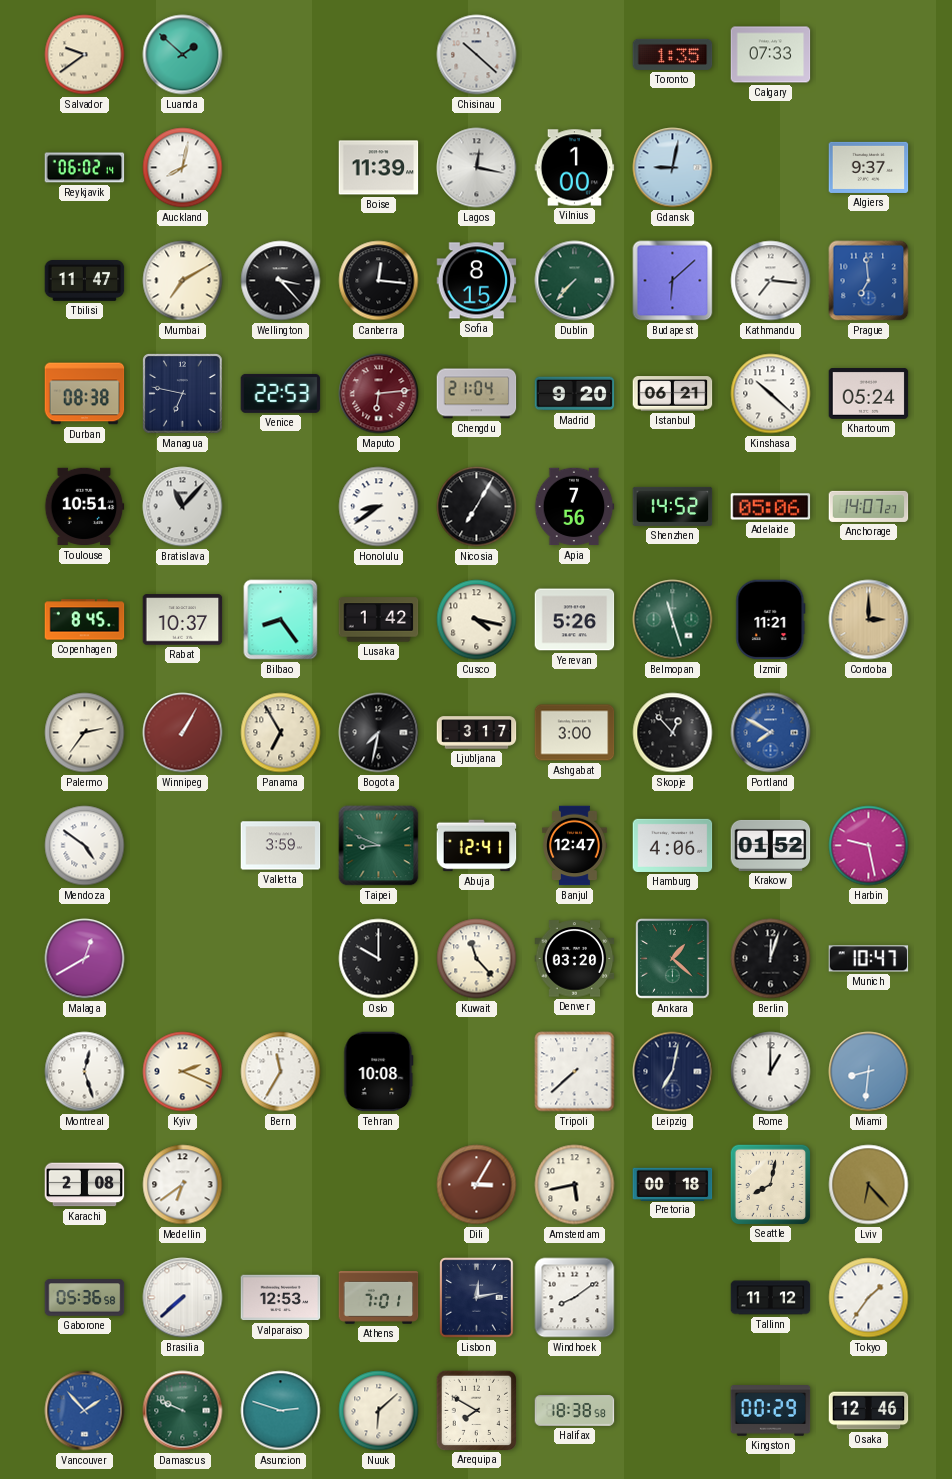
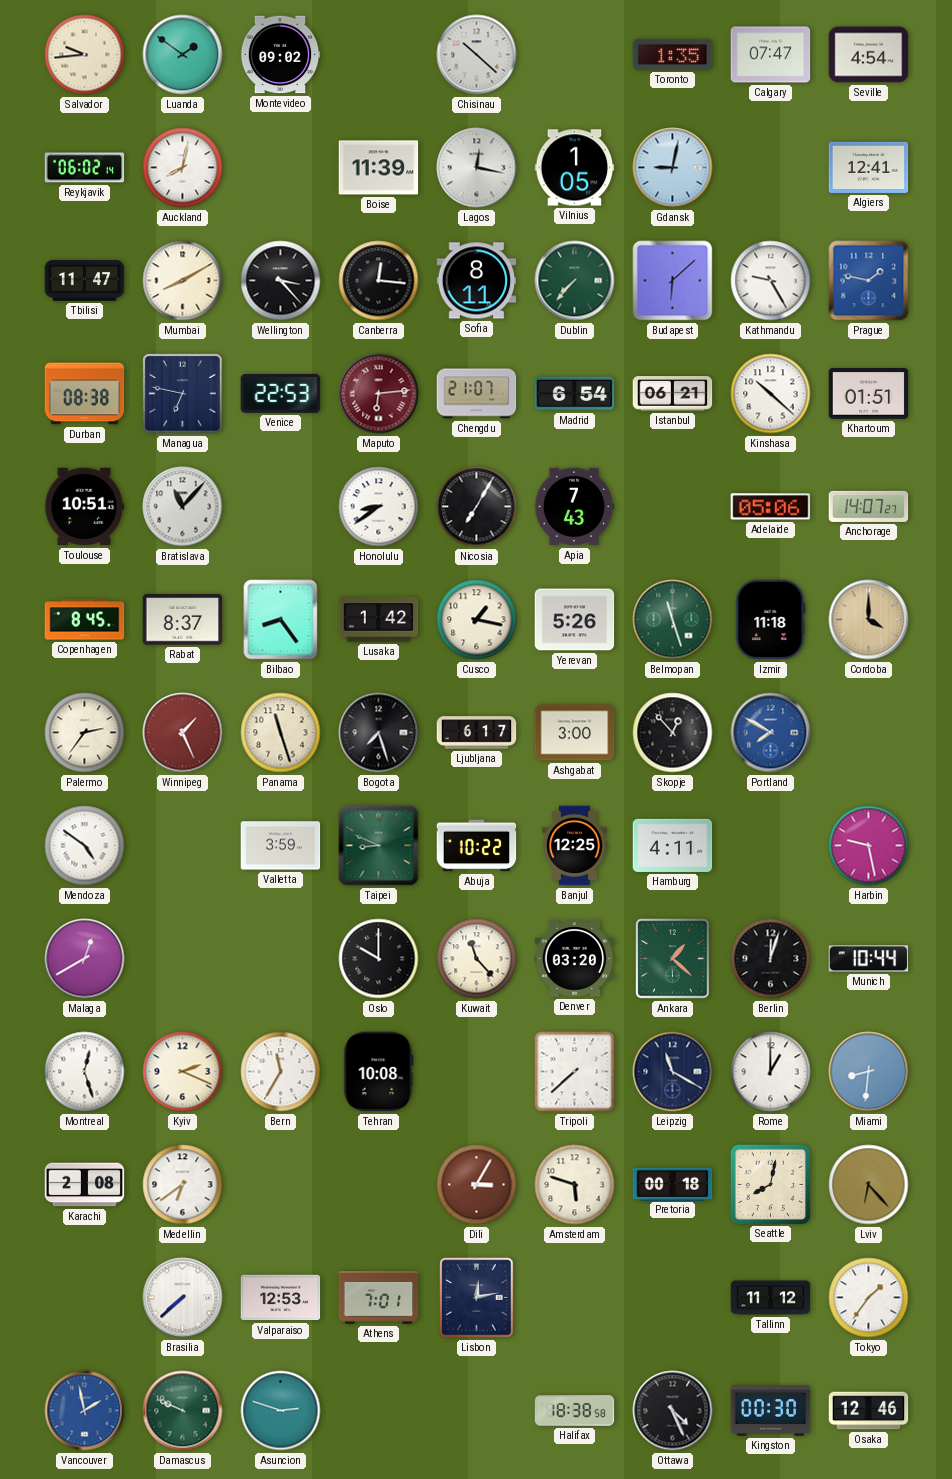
Salvador: 9:39 -> 9:44
Luanda: 1:52 -> 1:51
Montevideo: none -> 09:02
Calgary: 07:33 -> 07:47
Seville: none -> 4:54
Vilnius: 1:00 -> 1:05
Algiers: 9:37 -> 12:41
Mumbai: 7:10 -> 8:10
Sofia: 8:15 -> 8:11
Kathmandu: 7:16 -> 9:25
Prague: 6:59 -> 1:47
Chengdu: 21:04 -> 21:07
Madrid: 9:20 -> 6:54
Khartoum: 05:24 -> 01:51
Apia: 7:56 -> 7:43
Shenzhen: 14:52 -> none
Rabat: 10:37 -> 8:37
Cusco: 4:17 -> 1:17
Izmir: 11:21 -> 11:18
Cordoba: 3:00 -> 4:00
Winnipeg: 1:05 -> 1:26
Panama: 6:55 -> 11:27
Bogota: 7:32 -> 7:27
Ljubljana: 3:17 -> 6:17
Abuja: 12:41 -> 10:22
Banjul: 12:47 -> 12:25
Hamburg: 4:06 -> 4:11
Krakow: 01:52 -> none
Munich: 10:47 -> 10:44
Leipzig: 7:02 -> 11:20
Amsterdam: 5:43 -> 5:48
Gaborone: 05:36 -> none
Windhoek: 8:09 -> none
Vancouver: 1:53 -> 1:58
Nuuk: 6:08 -> none
Arequipa: 7:50 -> none
Ottawa: none -> 4:26
Kingston: 00:29 -> 00:30
